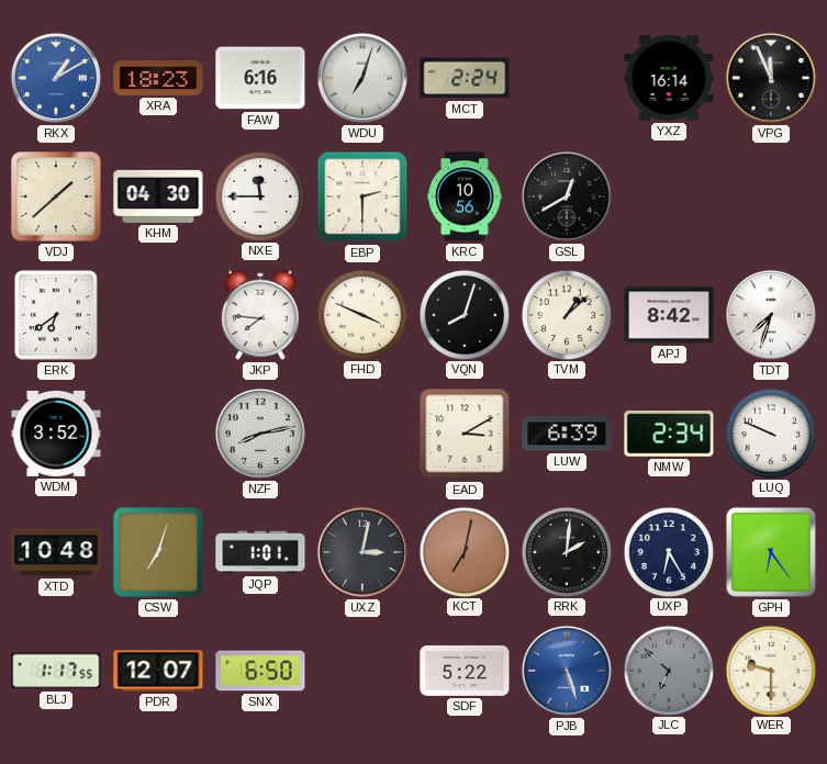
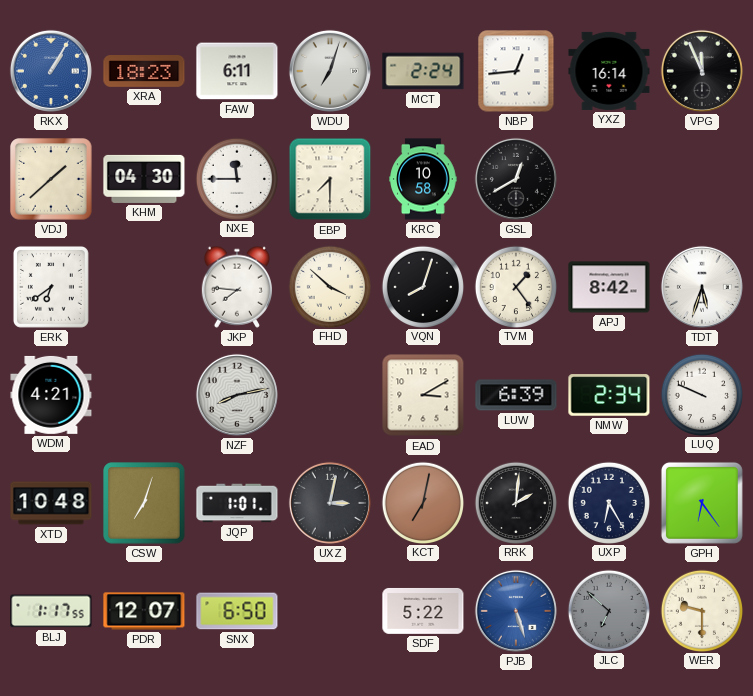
RKX: 1:10 -> 1:05
FAW: 6:16 -> 6:11
NBP: none -> 12:44
EBP: 2:30 -> 7:30
KRC: 10:56 -> 10:58
FHD: 3:49 -> 3:52
TVM: 1:08 -> 1:24
TDT: 7:33 -> 5:33
WDM: 3:52 -> 4:21
